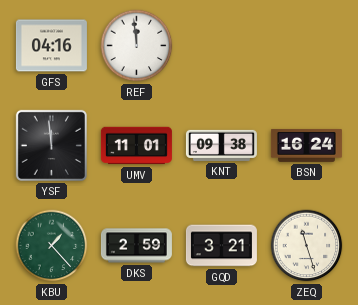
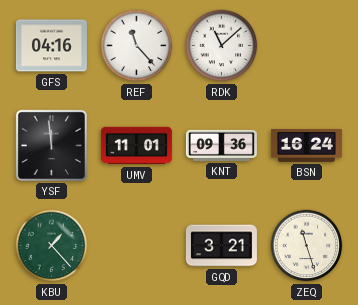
REF: 11:59 -> 11:23
RDK: none -> 11:08
KNT: 09:38 -> 09:36
DKS: 2:59 -> none
